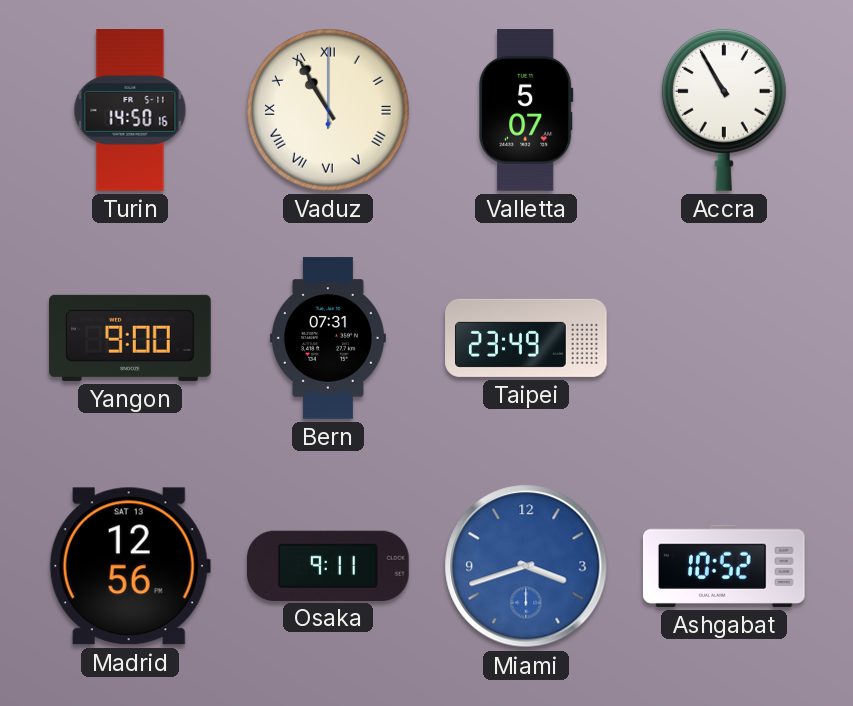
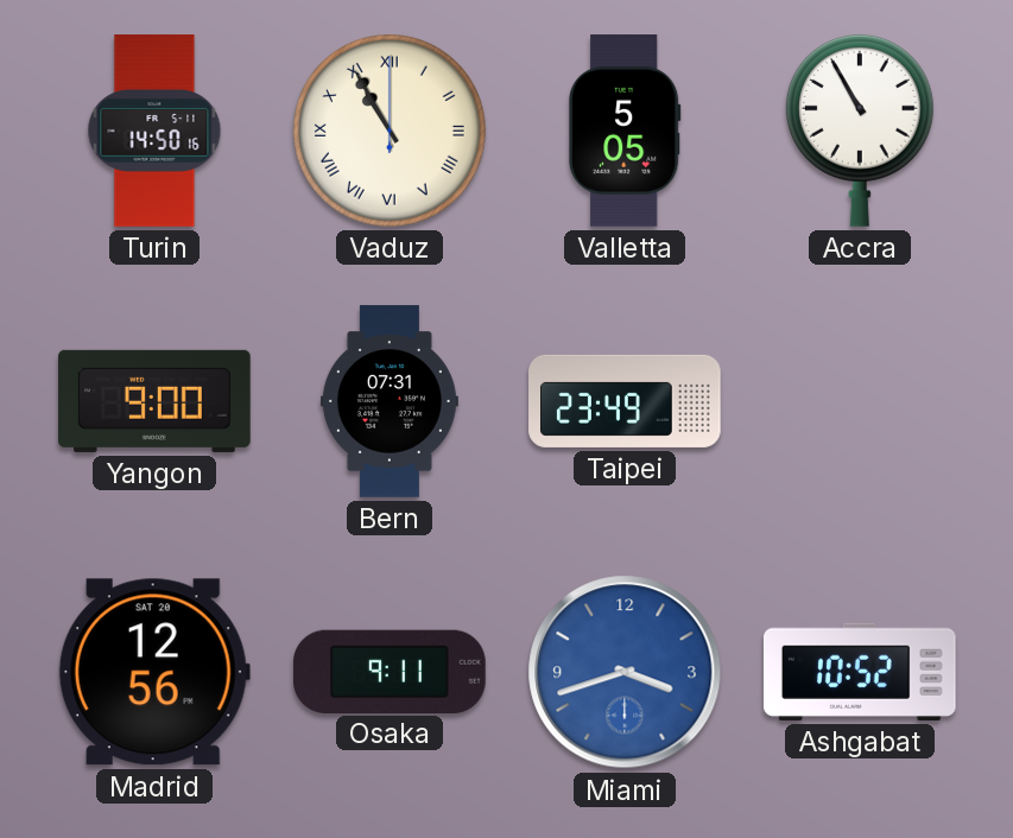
Valletta: 5:07 -> 5:05
Madrid date: SAT 13 -> SAT 20
